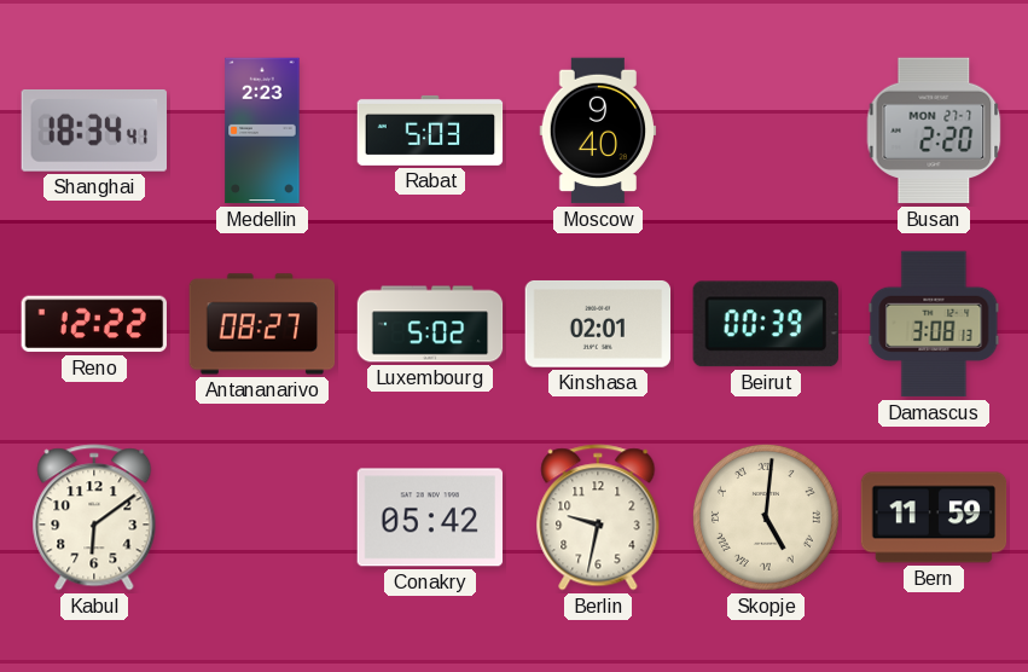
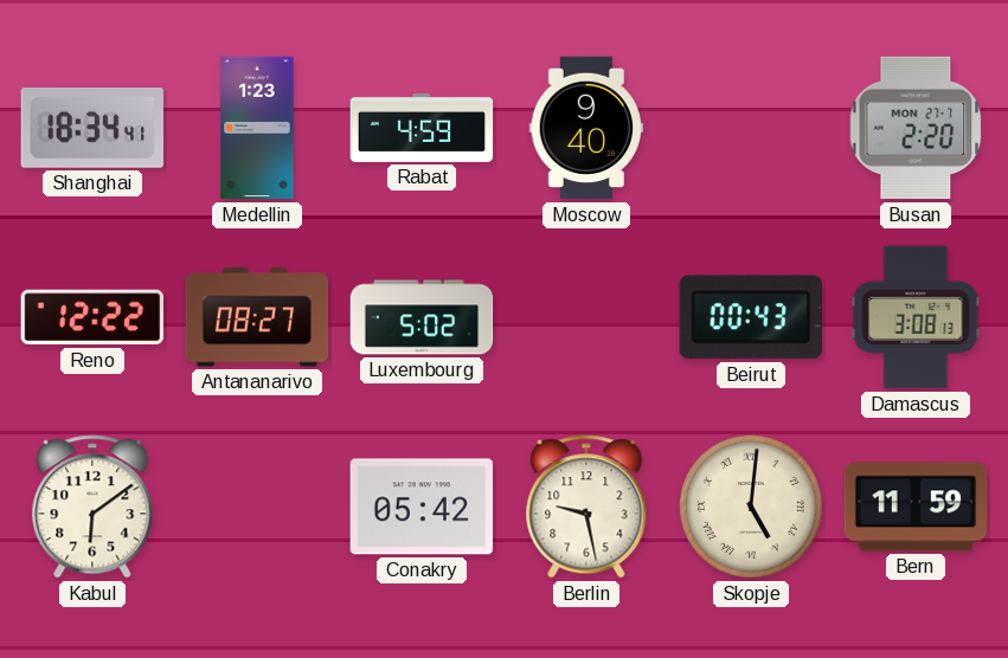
Medellin: 2:23 -> 1:23
Rabat: 5:03 -> 4:59
Kinshasa: 02:01 -> none
Beirut: 00:39 -> 00:43
Berlin: 9:32 -> 9:28
